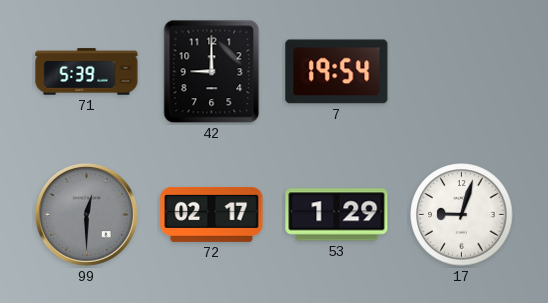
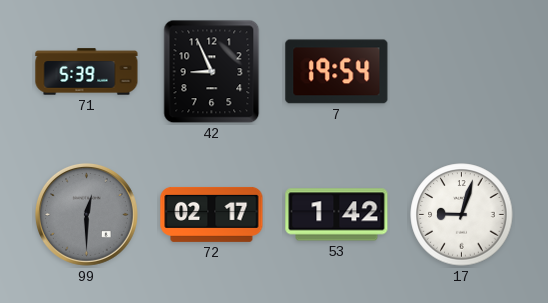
42: 9:00 -> 8:56
53: 1:29 -> 1:42
